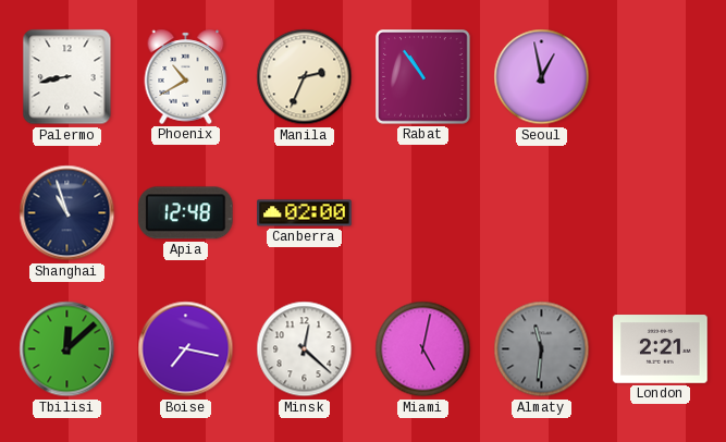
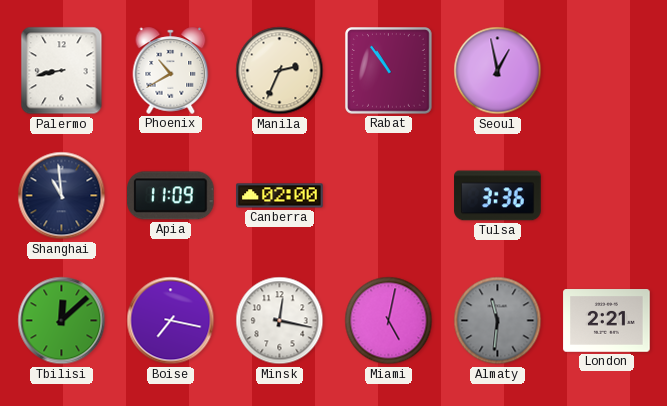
Shanghai: 10:57 -> 10:59
Apia: 12:48 -> 11:09
Tulsa: none -> 3:36
Minsk: 12:22 -> 12:17
